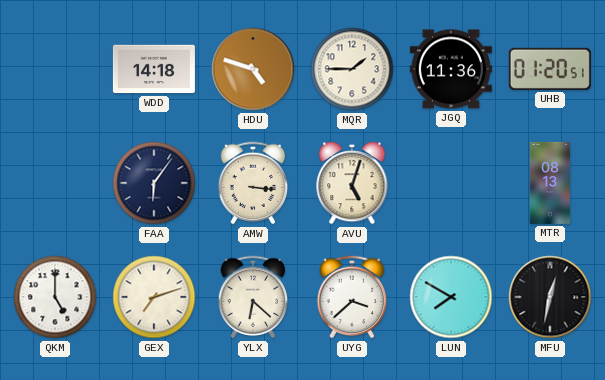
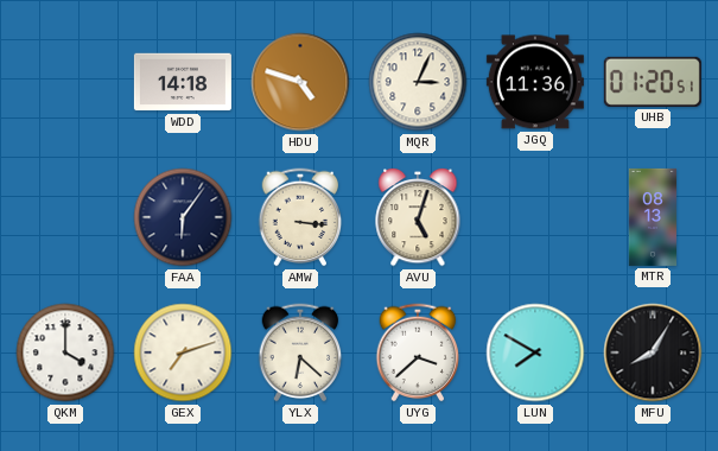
MQR: 1:45 -> 3:04
QKM: 5:00 -> 4:00
MFU: 12:32 -> 8:05
